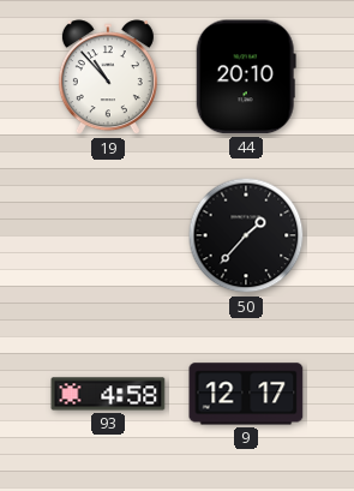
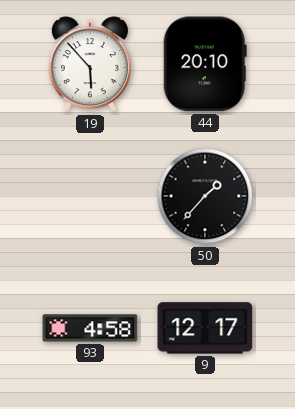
19: 10:53 -> 5:53
